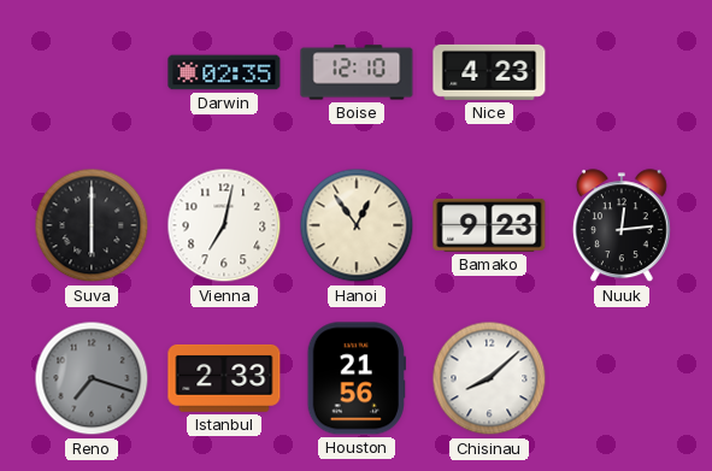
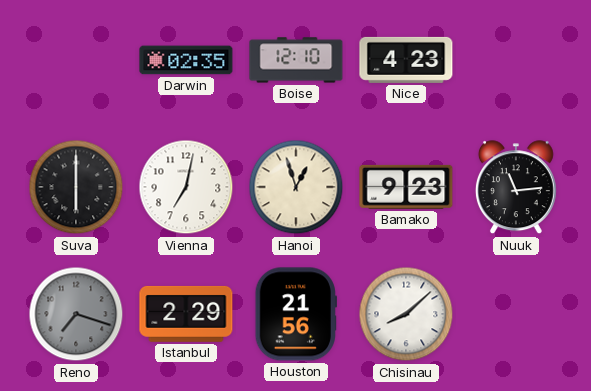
Hanoi: 12:54 -> 12:57
Nuuk: 12:14 -> 11:14
Istanbul: 2:33 -> 2:29
